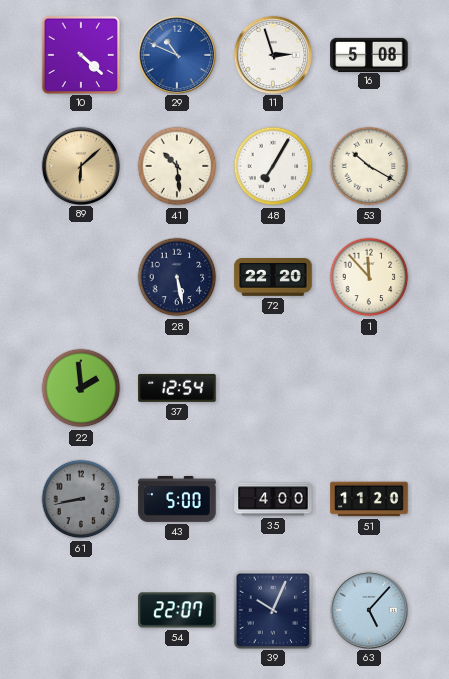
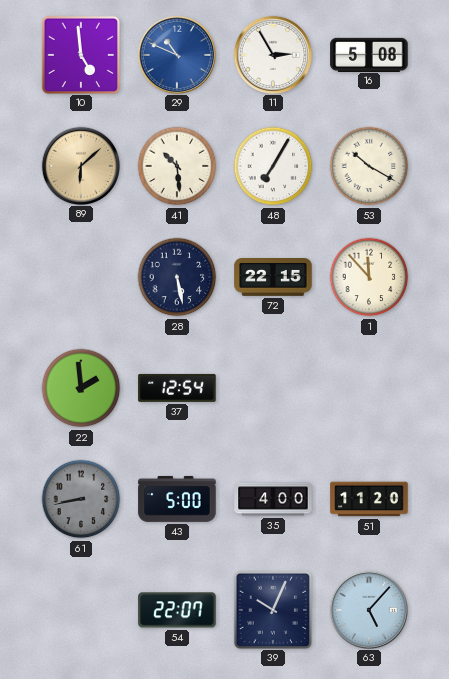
10: 4:22 -> 4:59
11: 2:57 -> 2:55
72: 22:20 -> 22:15
